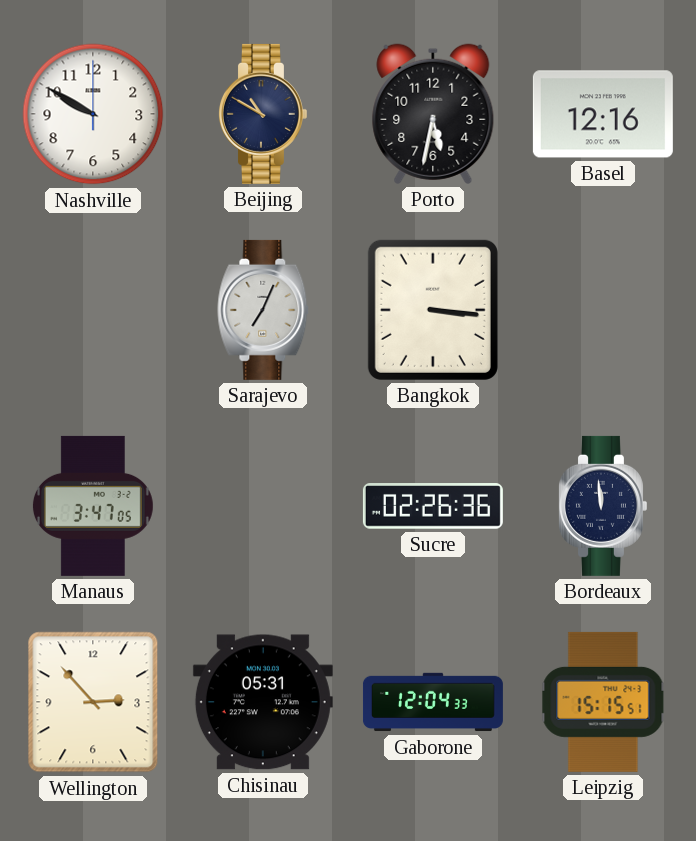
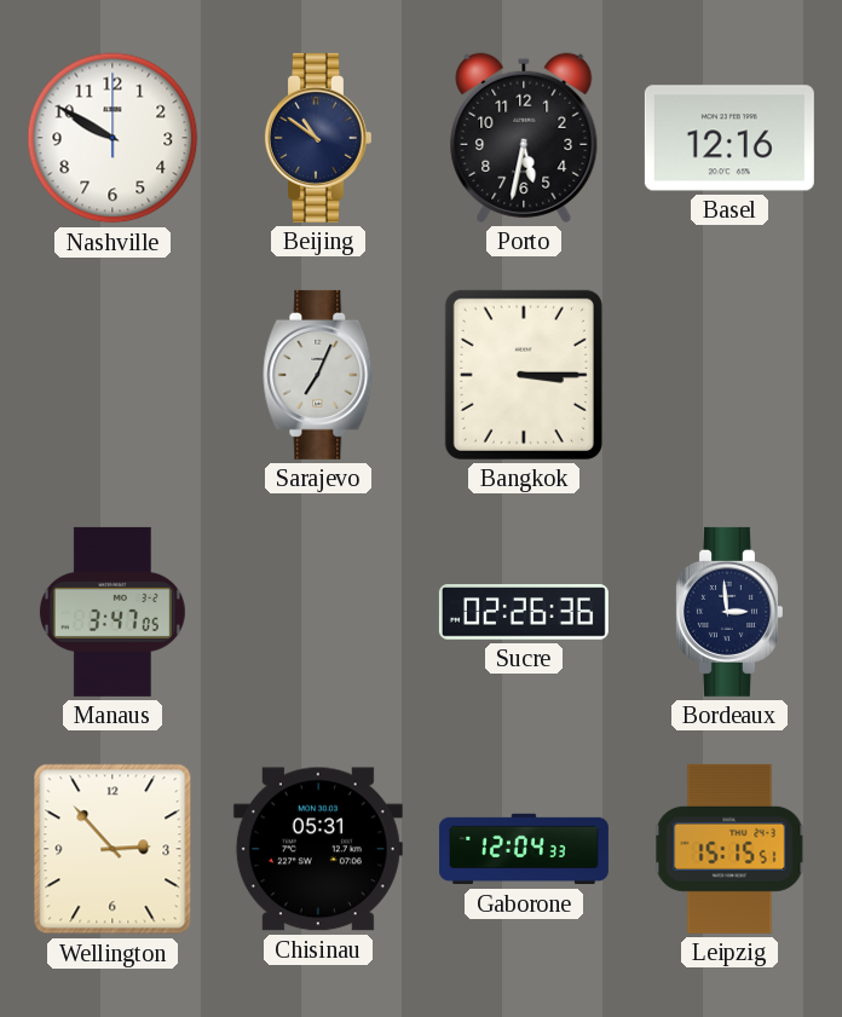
Beijing: 10:50 -> 10:51
Bangkok: 3:16 -> 3:15
Bordeaux: 11:59 -> 2:59
